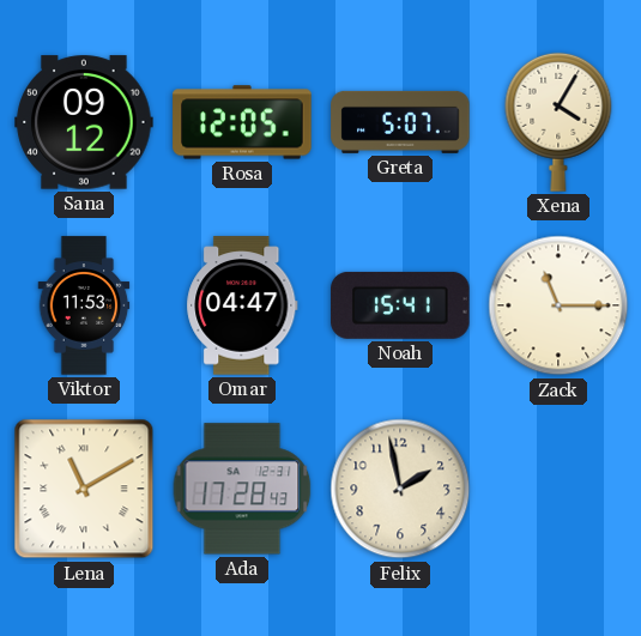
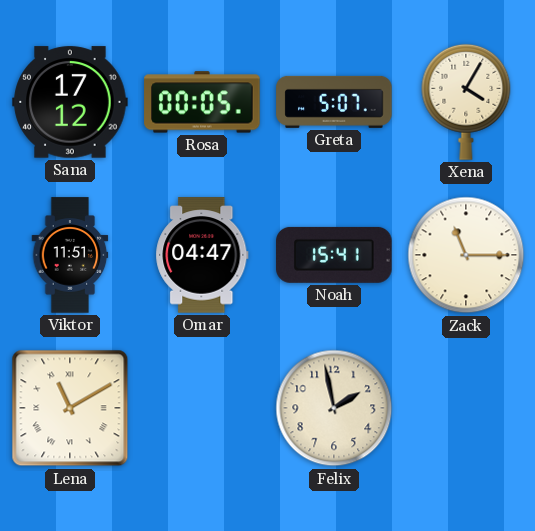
Sana: 09:12 -> 17:12
Rosa: 12:05 -> 00:05
Viktor: 11:53 -> 11:51
Ada: 17:28 -> none
